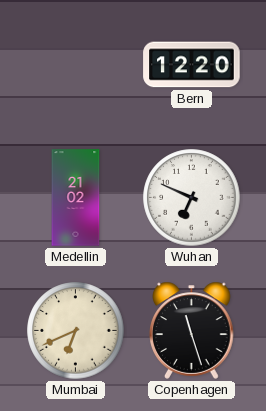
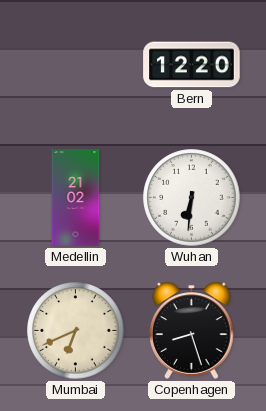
Wuhan: 6:49 -> 6:31
Copenhagen: 11:27 -> 8:27
